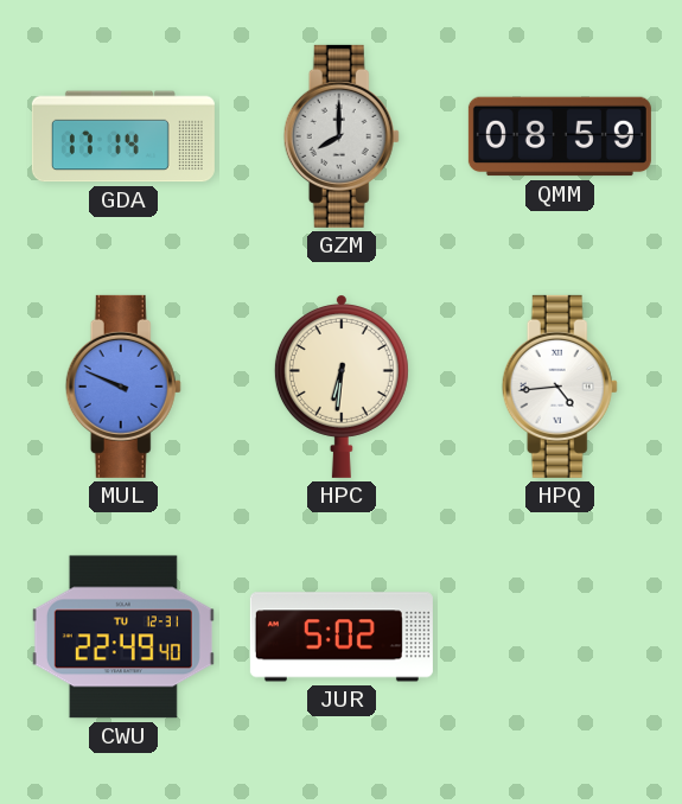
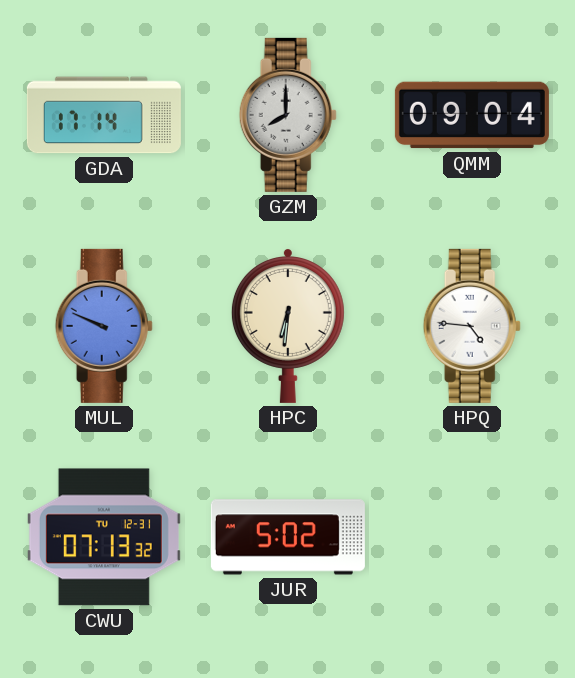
QMM: 08:59 -> 09:04
HPQ: 4:44 -> 4:46
CWU: 22:49 -> 07:13
